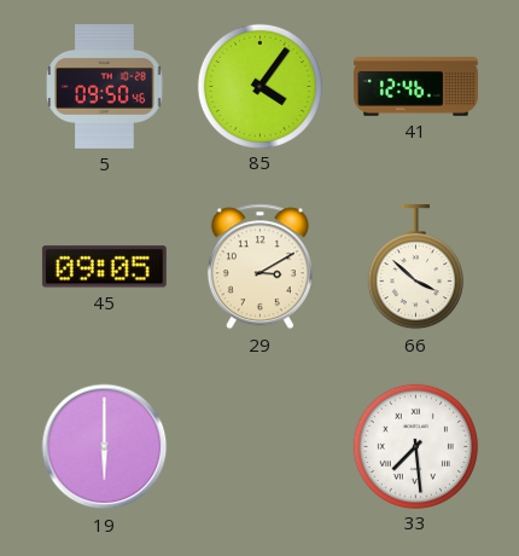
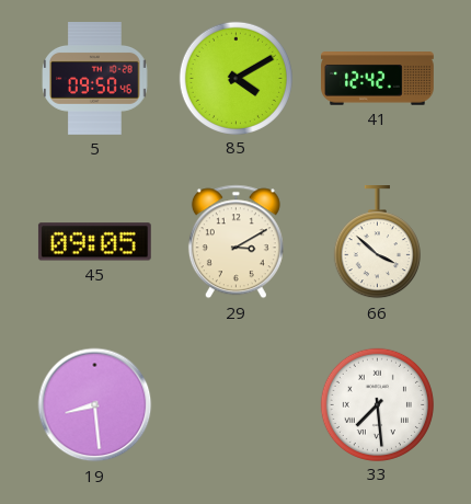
85: 4:06 -> 4:10
41: 12:46 -> 12:42
19: 6:00 -> 8:29
